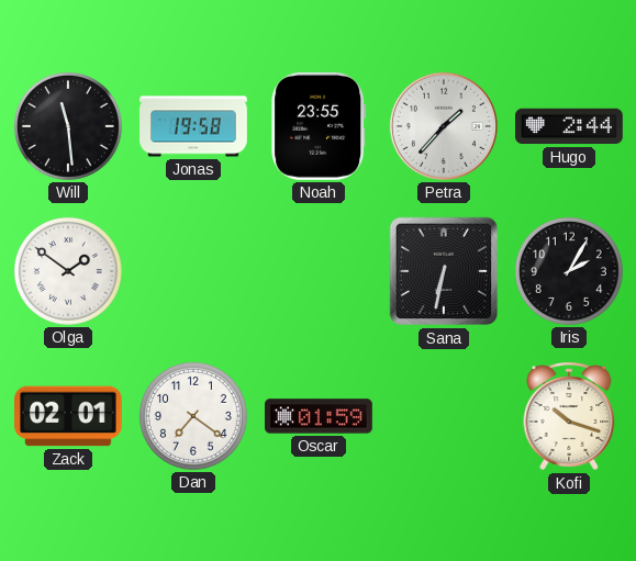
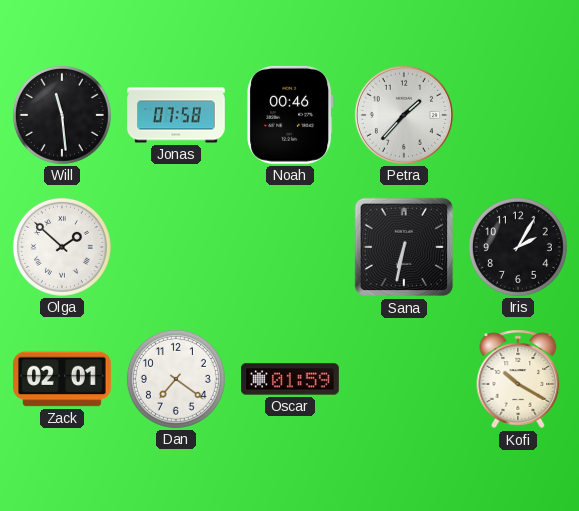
Jonas: 19:58 -> 07:58
Noah: 23:55 -> 00:46
Hugo: 2:44 -> none
Olga: 1:51 -> 1:52
Kofi: 10:18 -> 10:20
